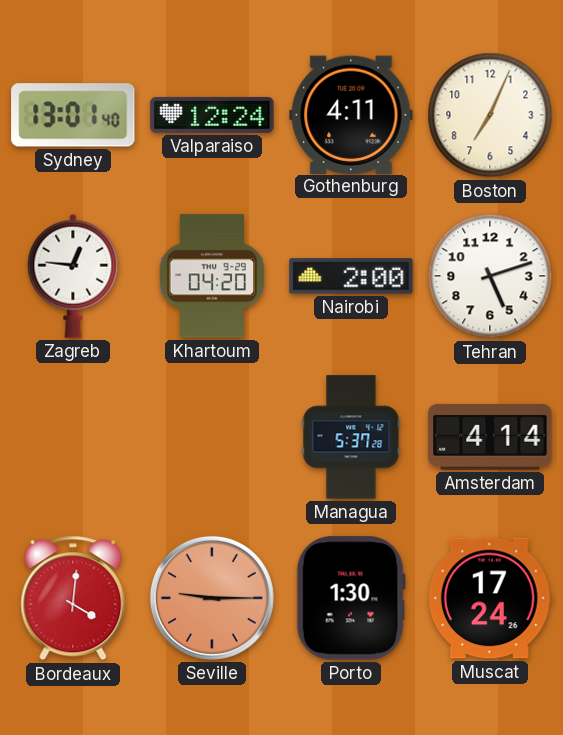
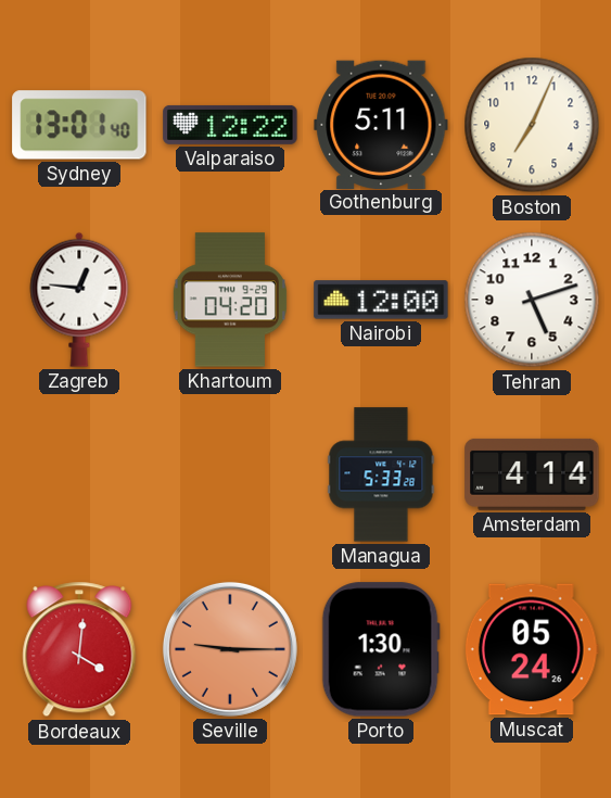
Valparaiso: 12:24 -> 12:22
Gothenburg: 4:11 -> 5:11
Nairobi: 2:00 -> 12:00
Managua: 5:37 -> 5:33
Muscat: 17:24 -> 05:24
